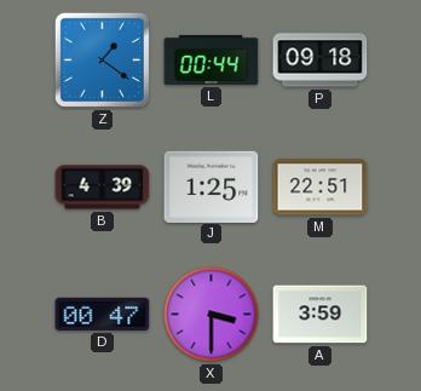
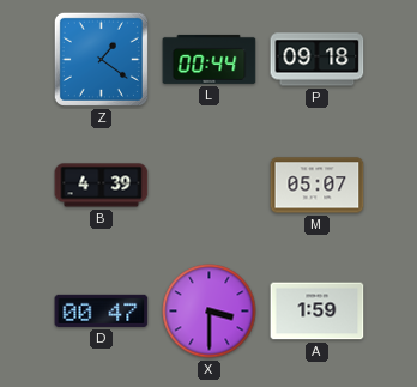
J: 1:25 -> none
M: 22:51 -> 05:07
A: 3:59 -> 1:59
